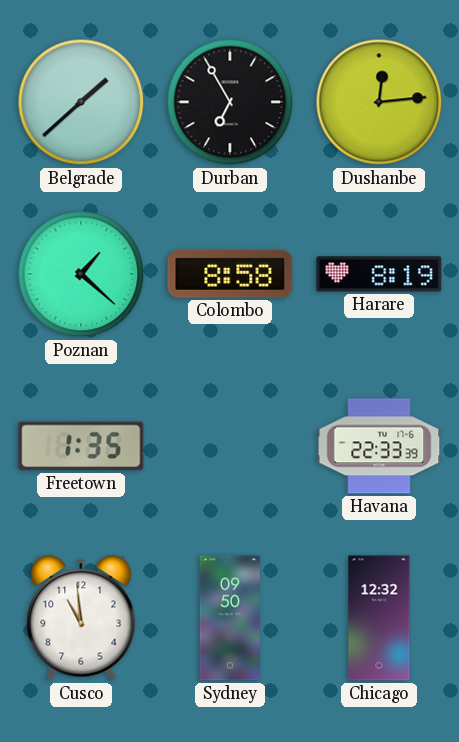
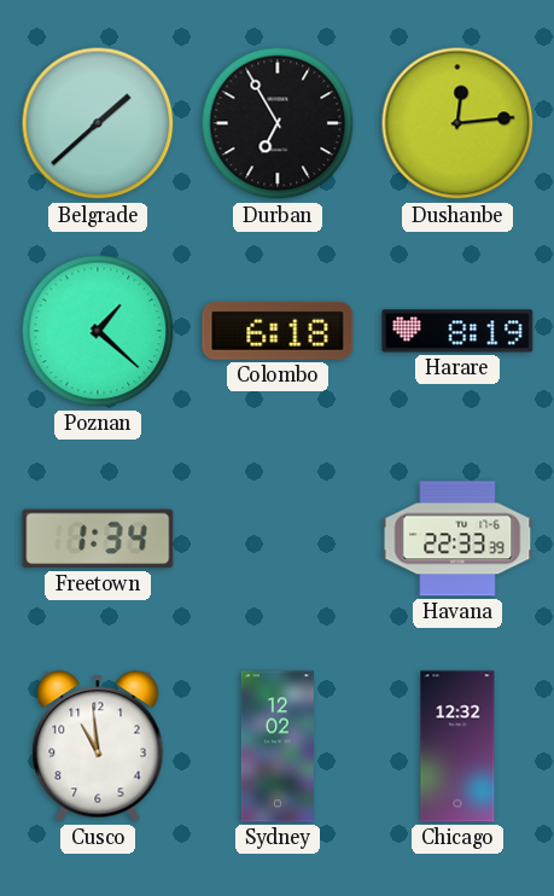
Colombo: 8:58 -> 6:18
Freetown: 1:35 -> 1:34
Sydney: 09:50 -> 12:02
